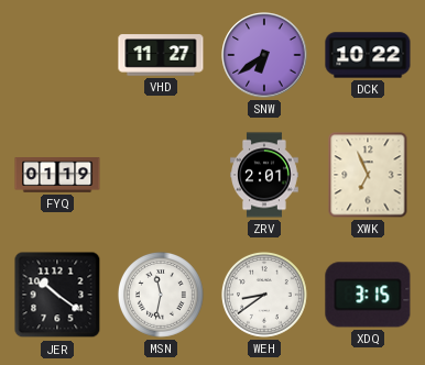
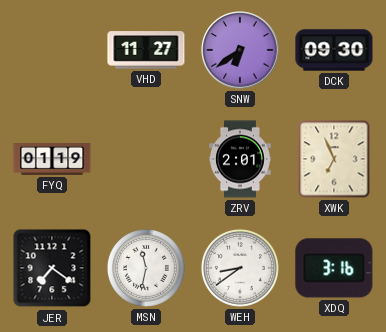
DCK: 10:22 -> 09:30
JER: 10:21 -> 7:21
XDQ: 3:15 -> 3:16
